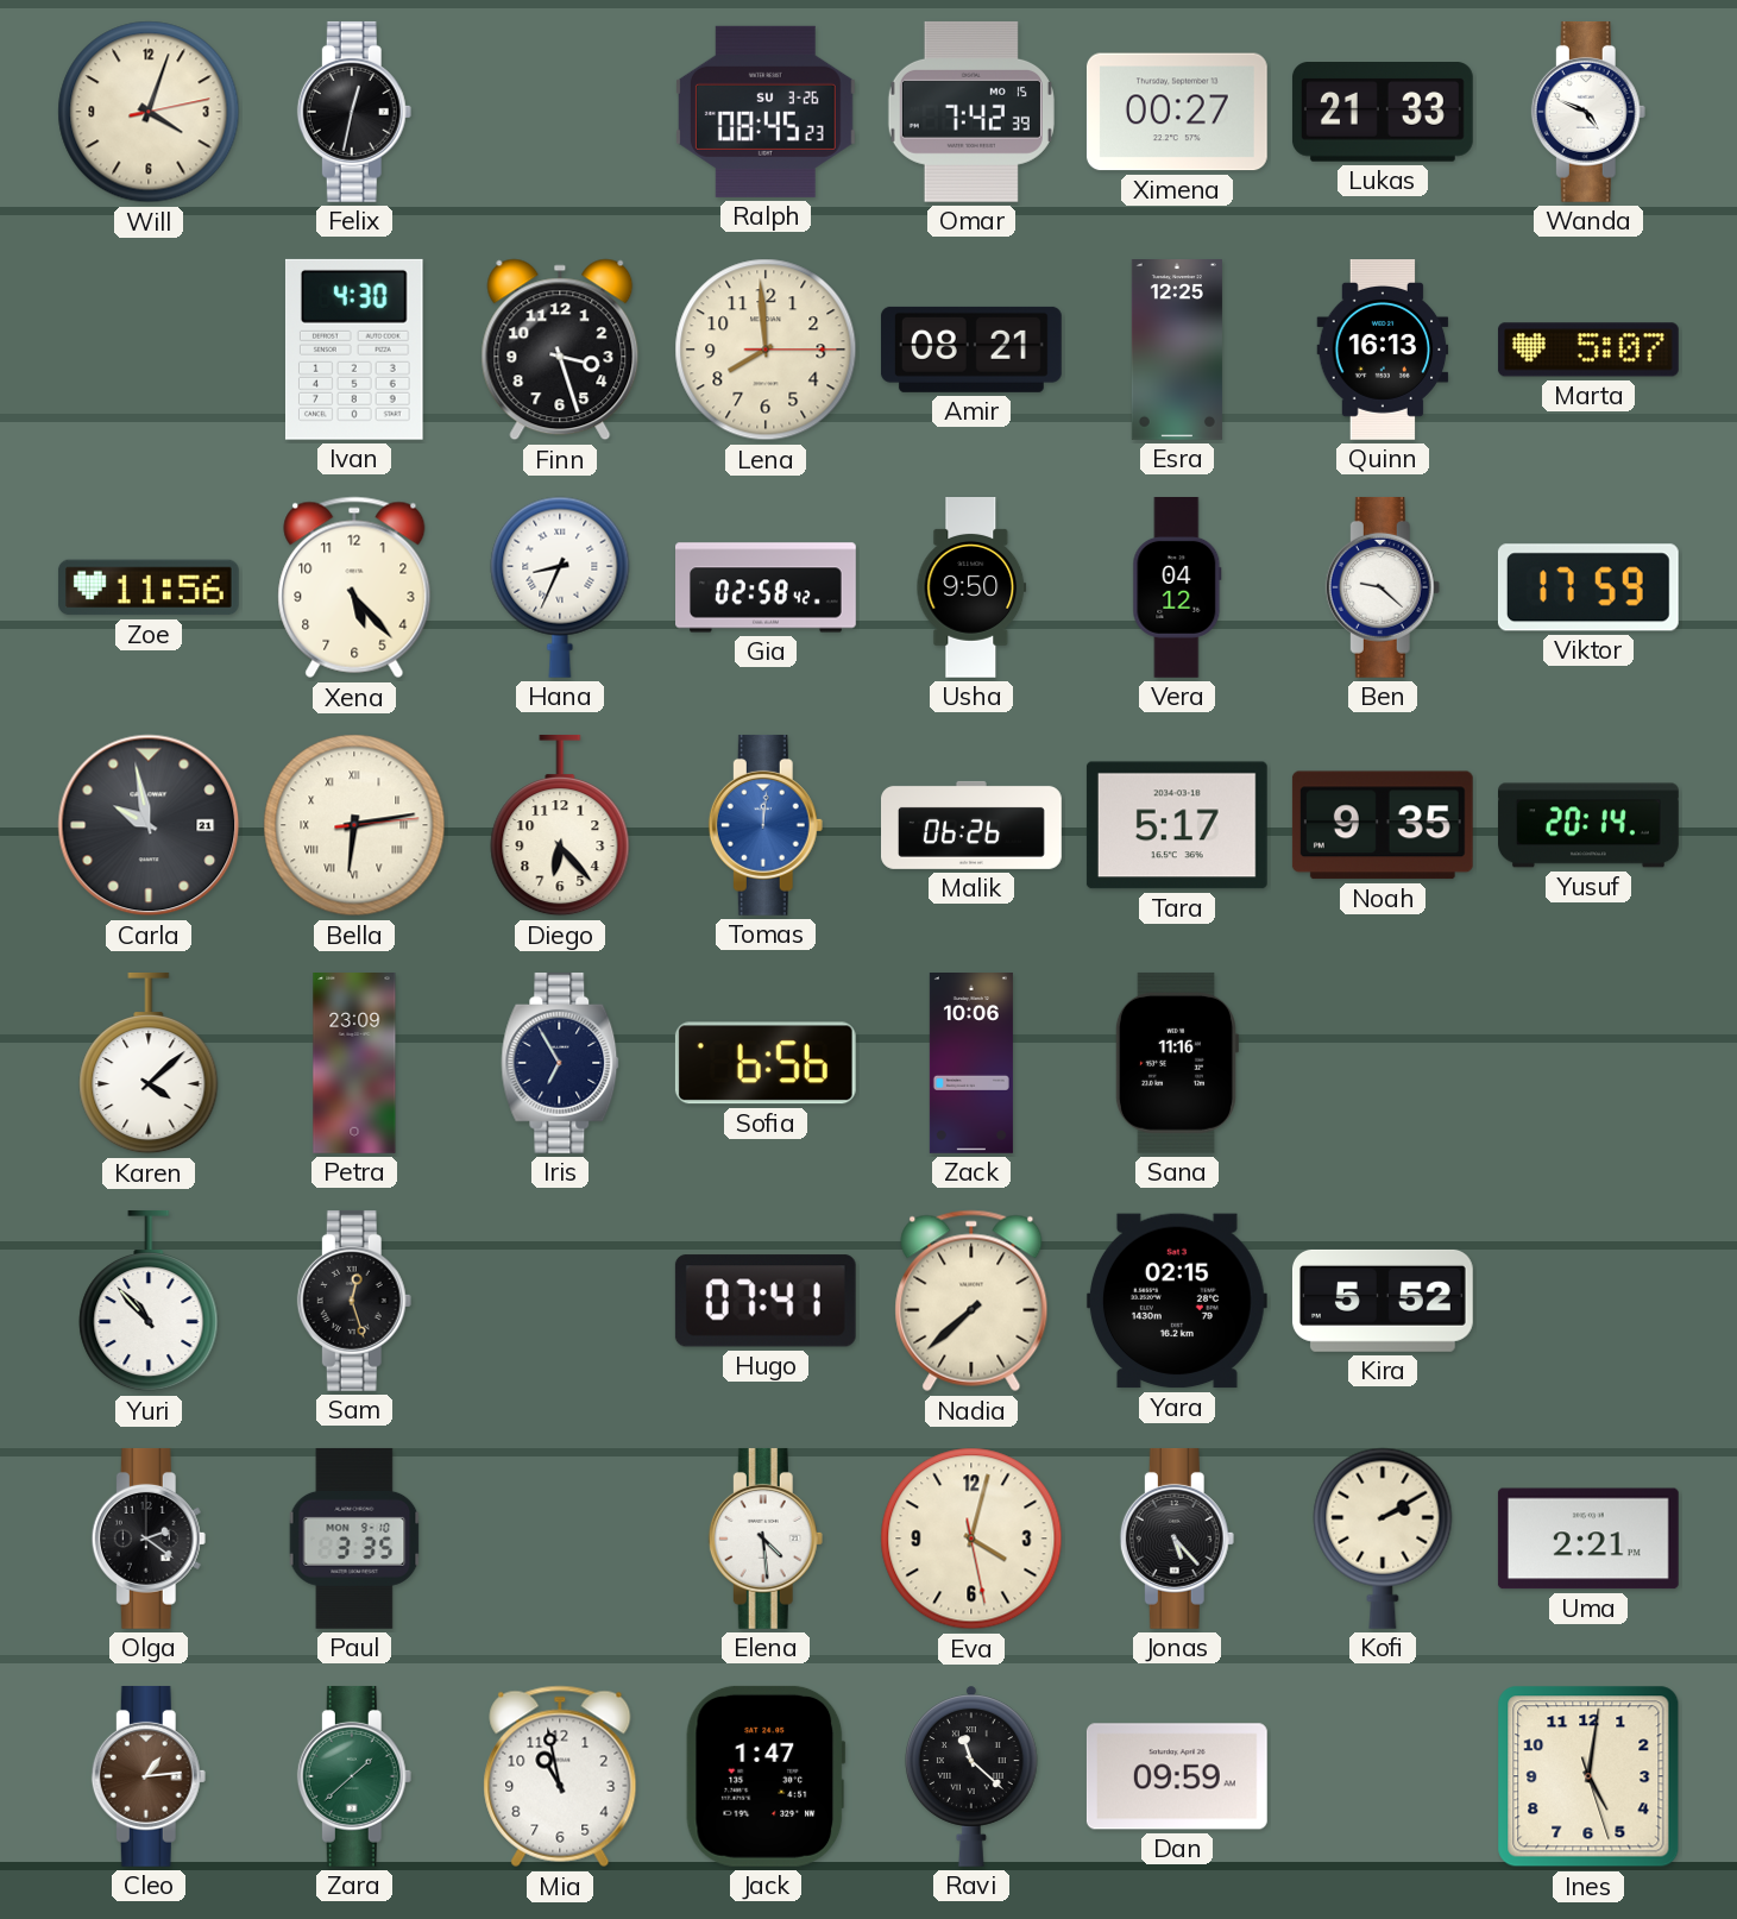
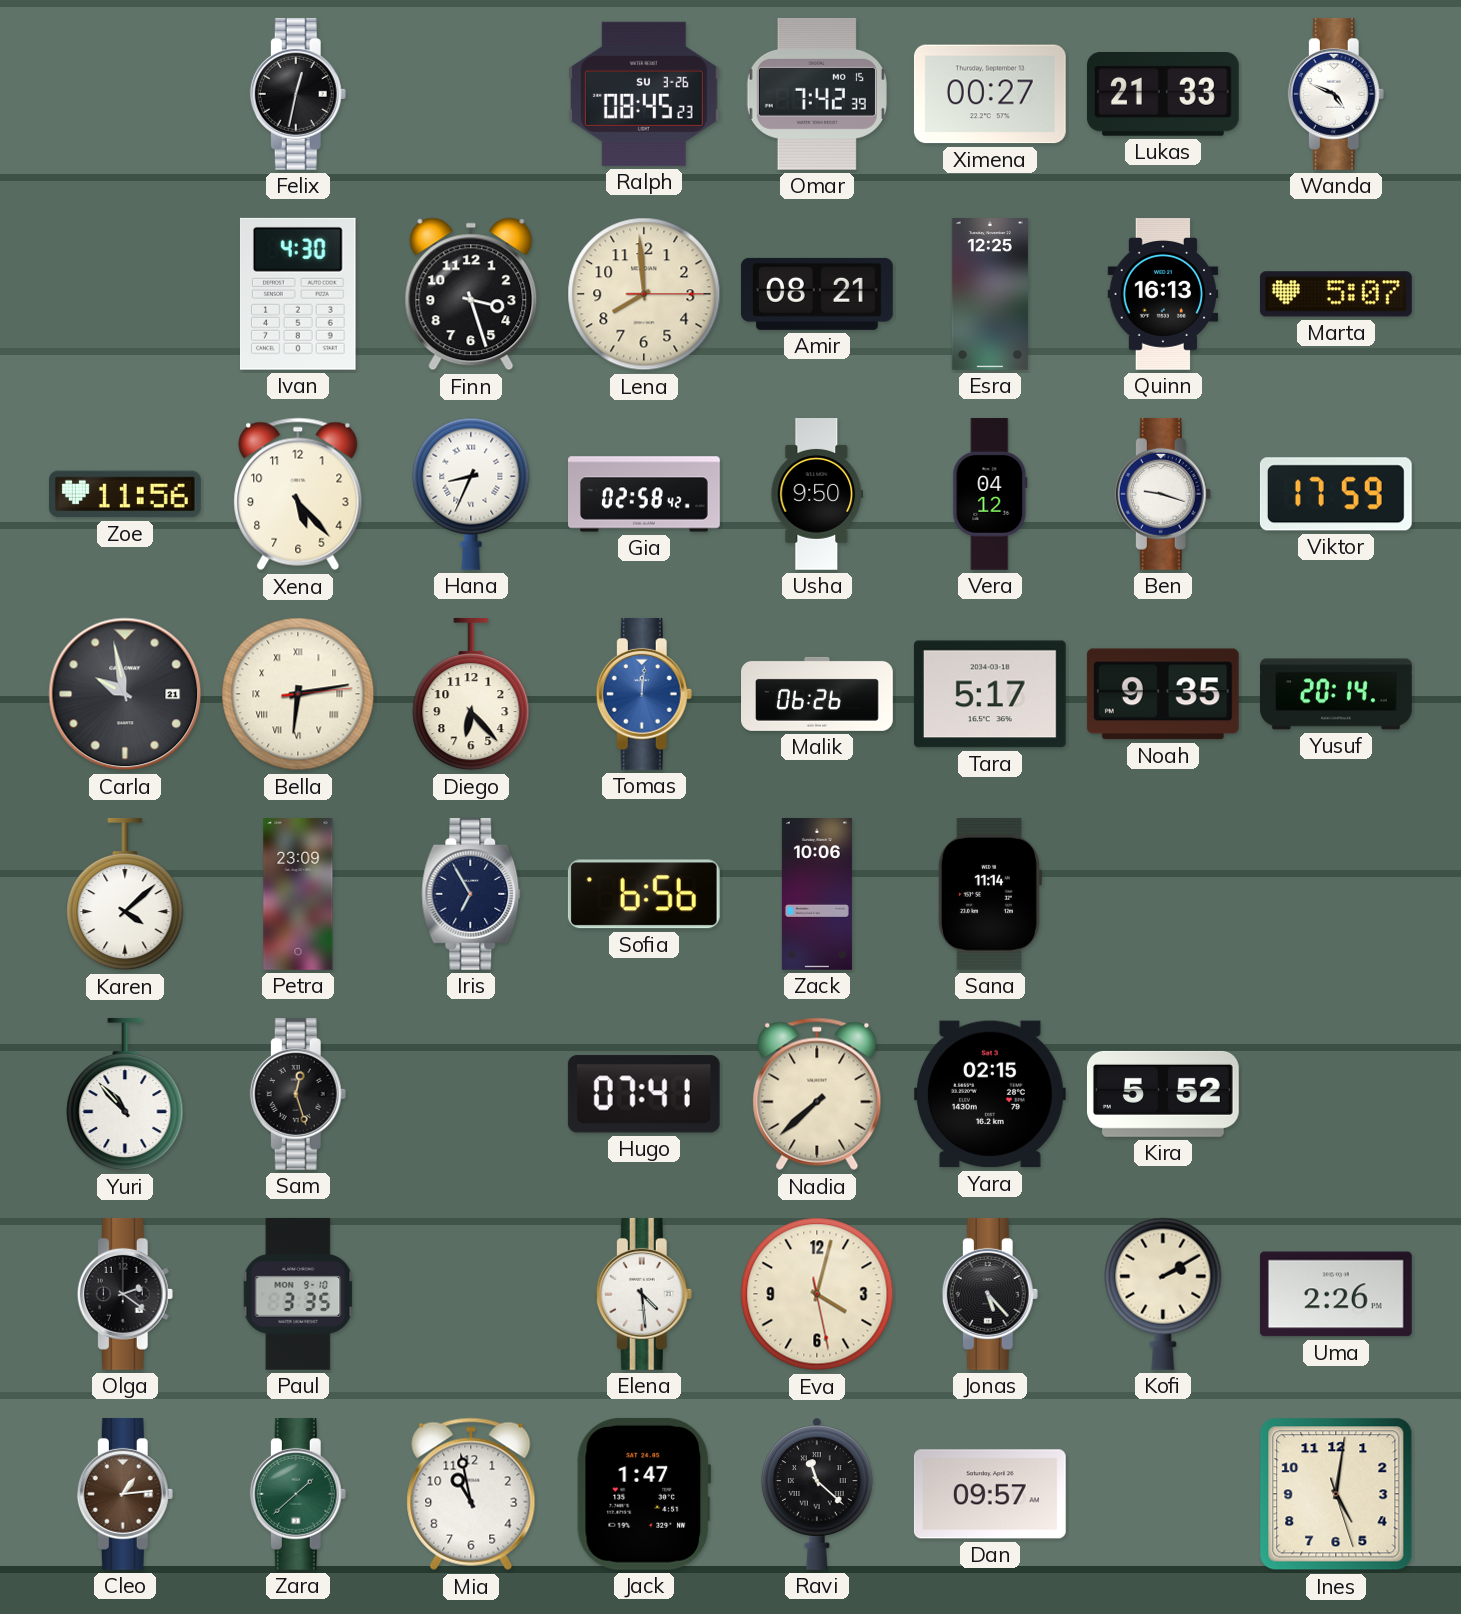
Will: 4:03 -> none
Ben: 9:22 -> 9:18
Sana: 11:16 -> 11:14
Uma: 2:21 -> 2:26
Dan: 09:59 -> 09:57
